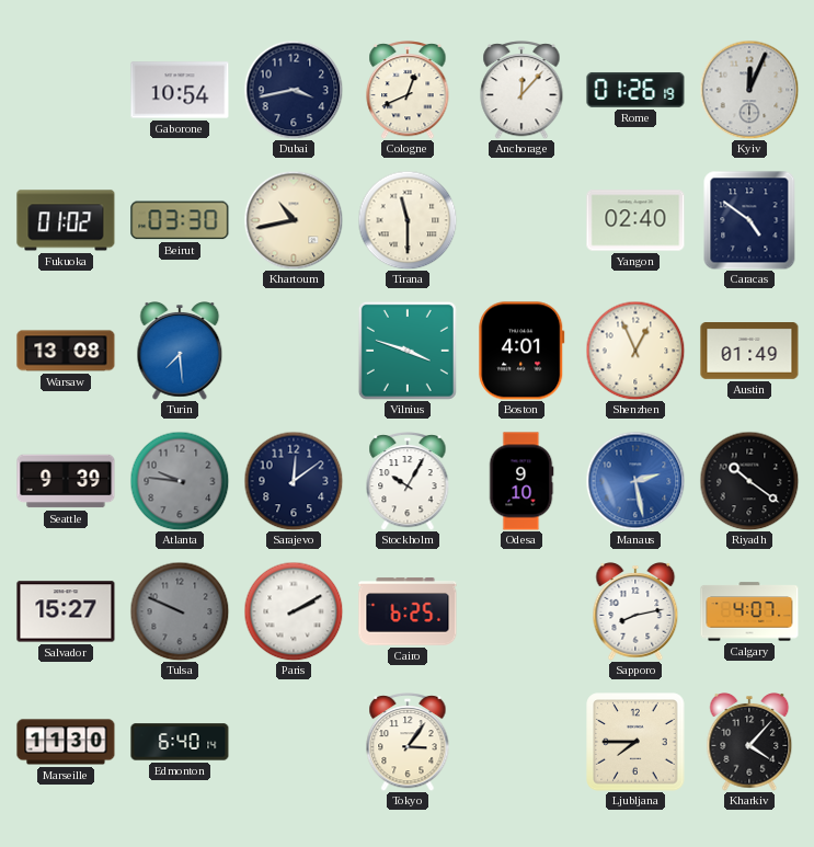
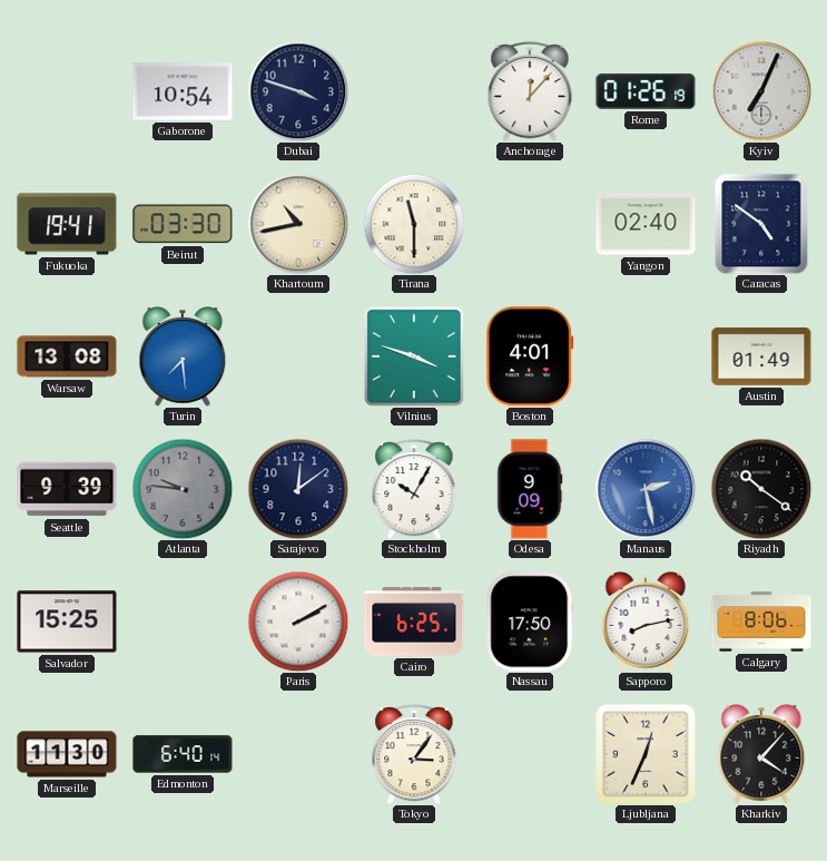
Dubai: 3:43 -> 3:48
Cologne: 12:41 -> none
Kyiv: 12:04 -> 7:04
Fukuoka: 01:02 -> 19:41
Shenzhen: 12:56 -> none
Odesa: 9:10 -> 9:09
Salvador: 15:27 -> 15:25
Tulsa: 9:49 -> none
Nassau: none -> 17:50
Calgary: 4:07 -> 8:06
Ljubljana: 7:45 -> 12:34
